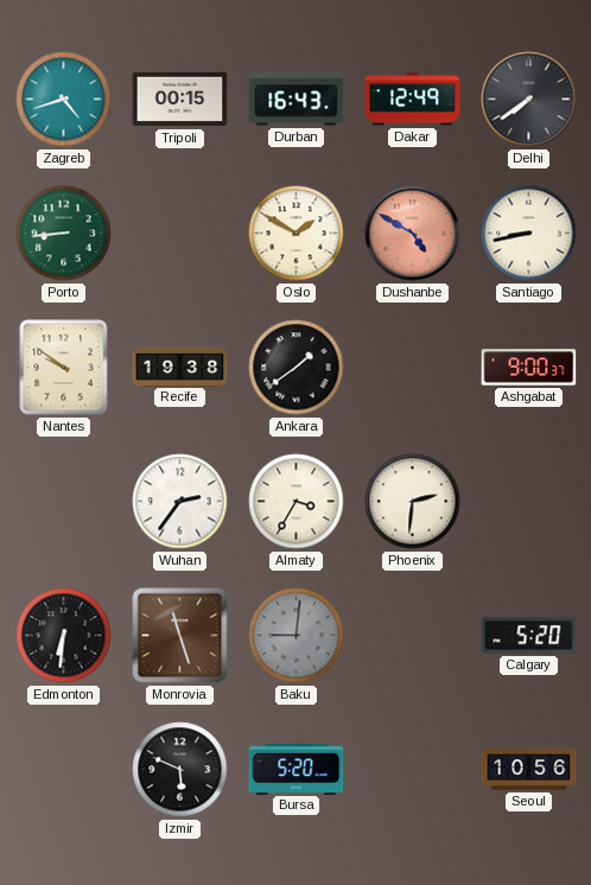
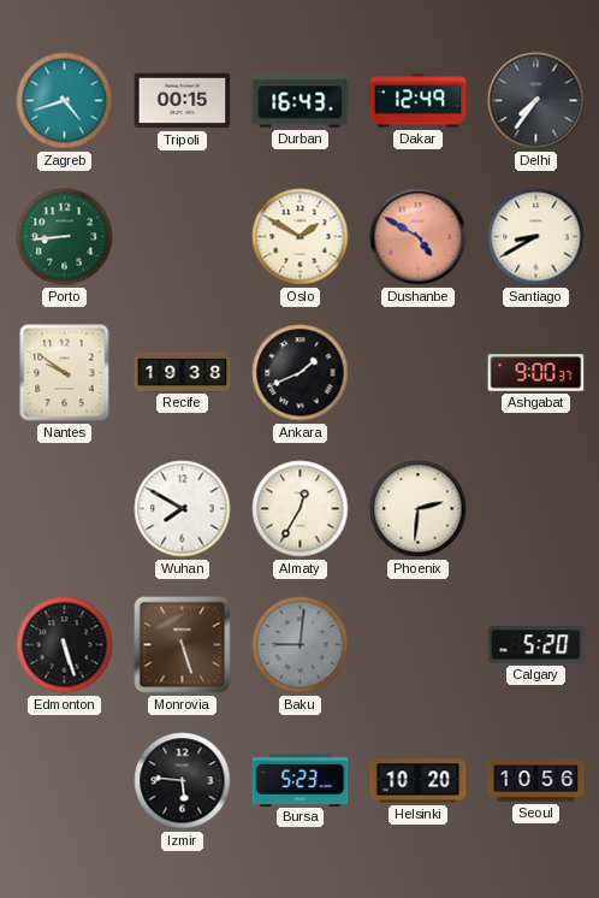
Delhi: 7:39 -> 7:36
Santiago: 8:43 -> 8:40
Ankara: 1:39 -> 1:41
Wuhan: 2:36 -> 7:50
Almaty: 3:35 -> 12:35
Edmonton: 6:31 -> 5:27
Monrovia: 11:27 -> 5:27
Izmir: 5:49 -> 5:46
Bursa: 5:20 -> 5:23
Helsinki: none -> 10:20
